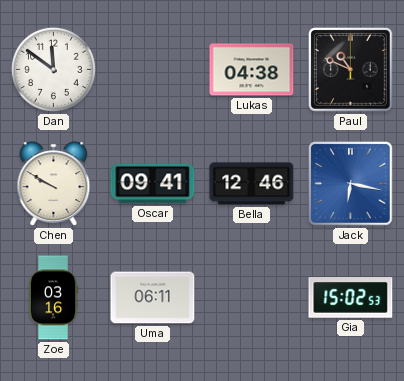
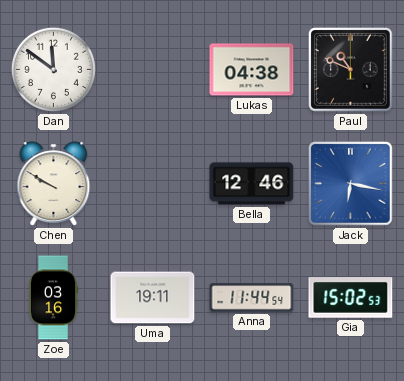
Oscar: 09:41 -> none
Uma: 06:11 -> 19:11
Anna: none -> 11:44
